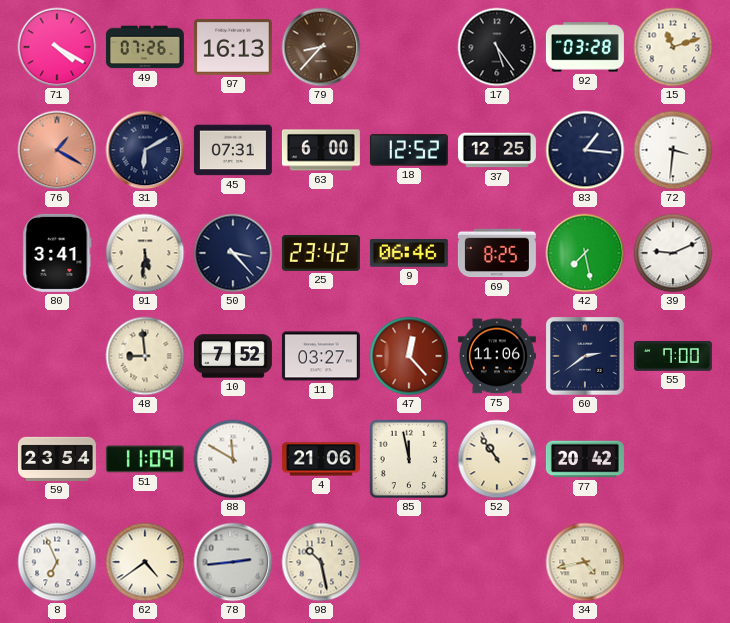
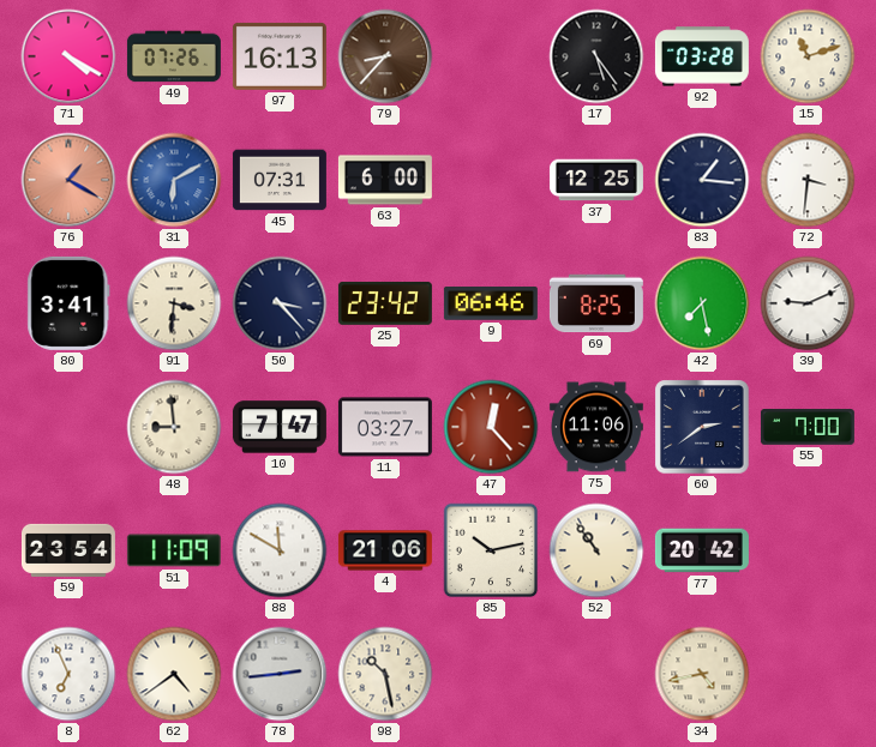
31 dial: navy -> blue
18: 12:52 -> none
91: 5:31 -> 3:31
10: 7:52 -> 7:47
85: 11:58 -> 10:13
